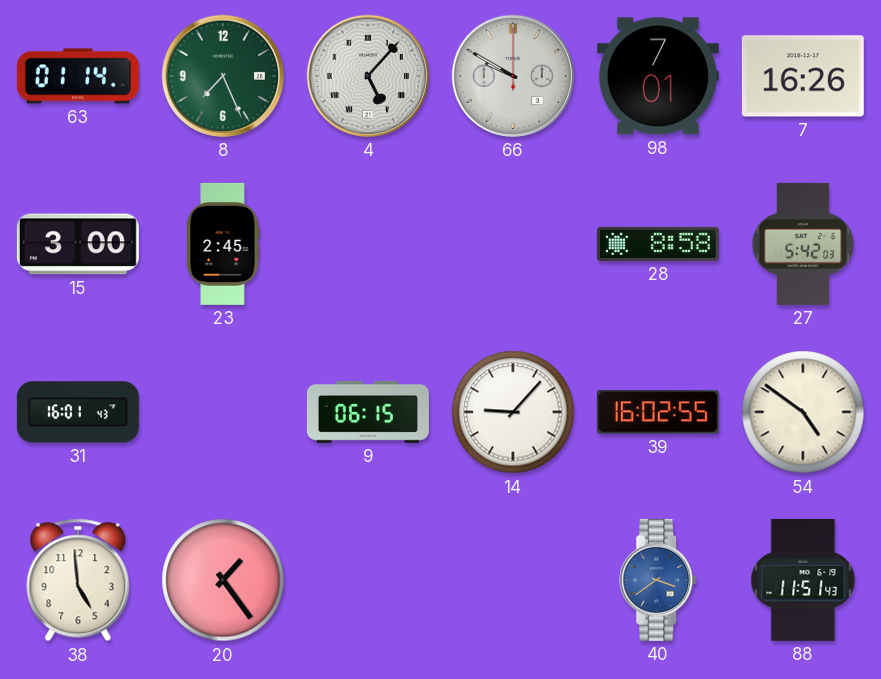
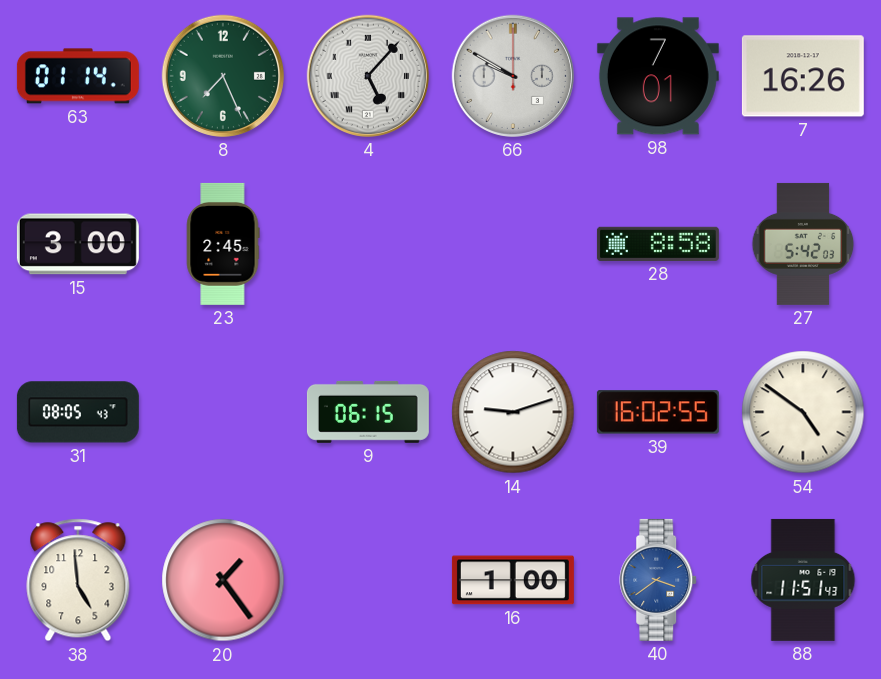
31: 16:01 -> 08:05
14: 9:07 -> 9:12
16: none -> 1:00
